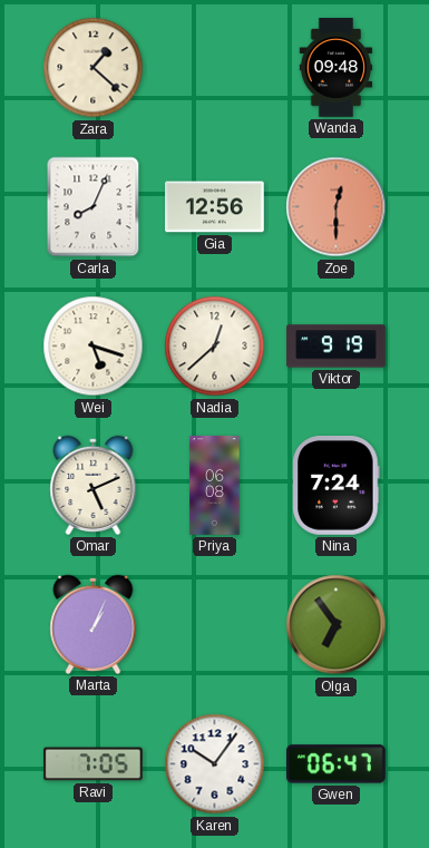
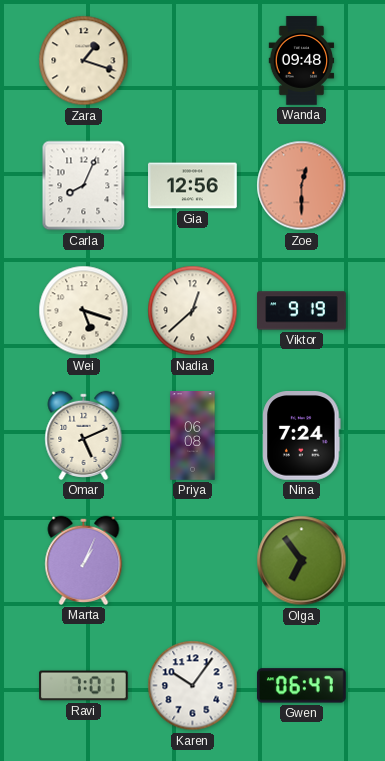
Zara: 1:22 -> 1:18
Ravi: 7:05 -> 7:01
